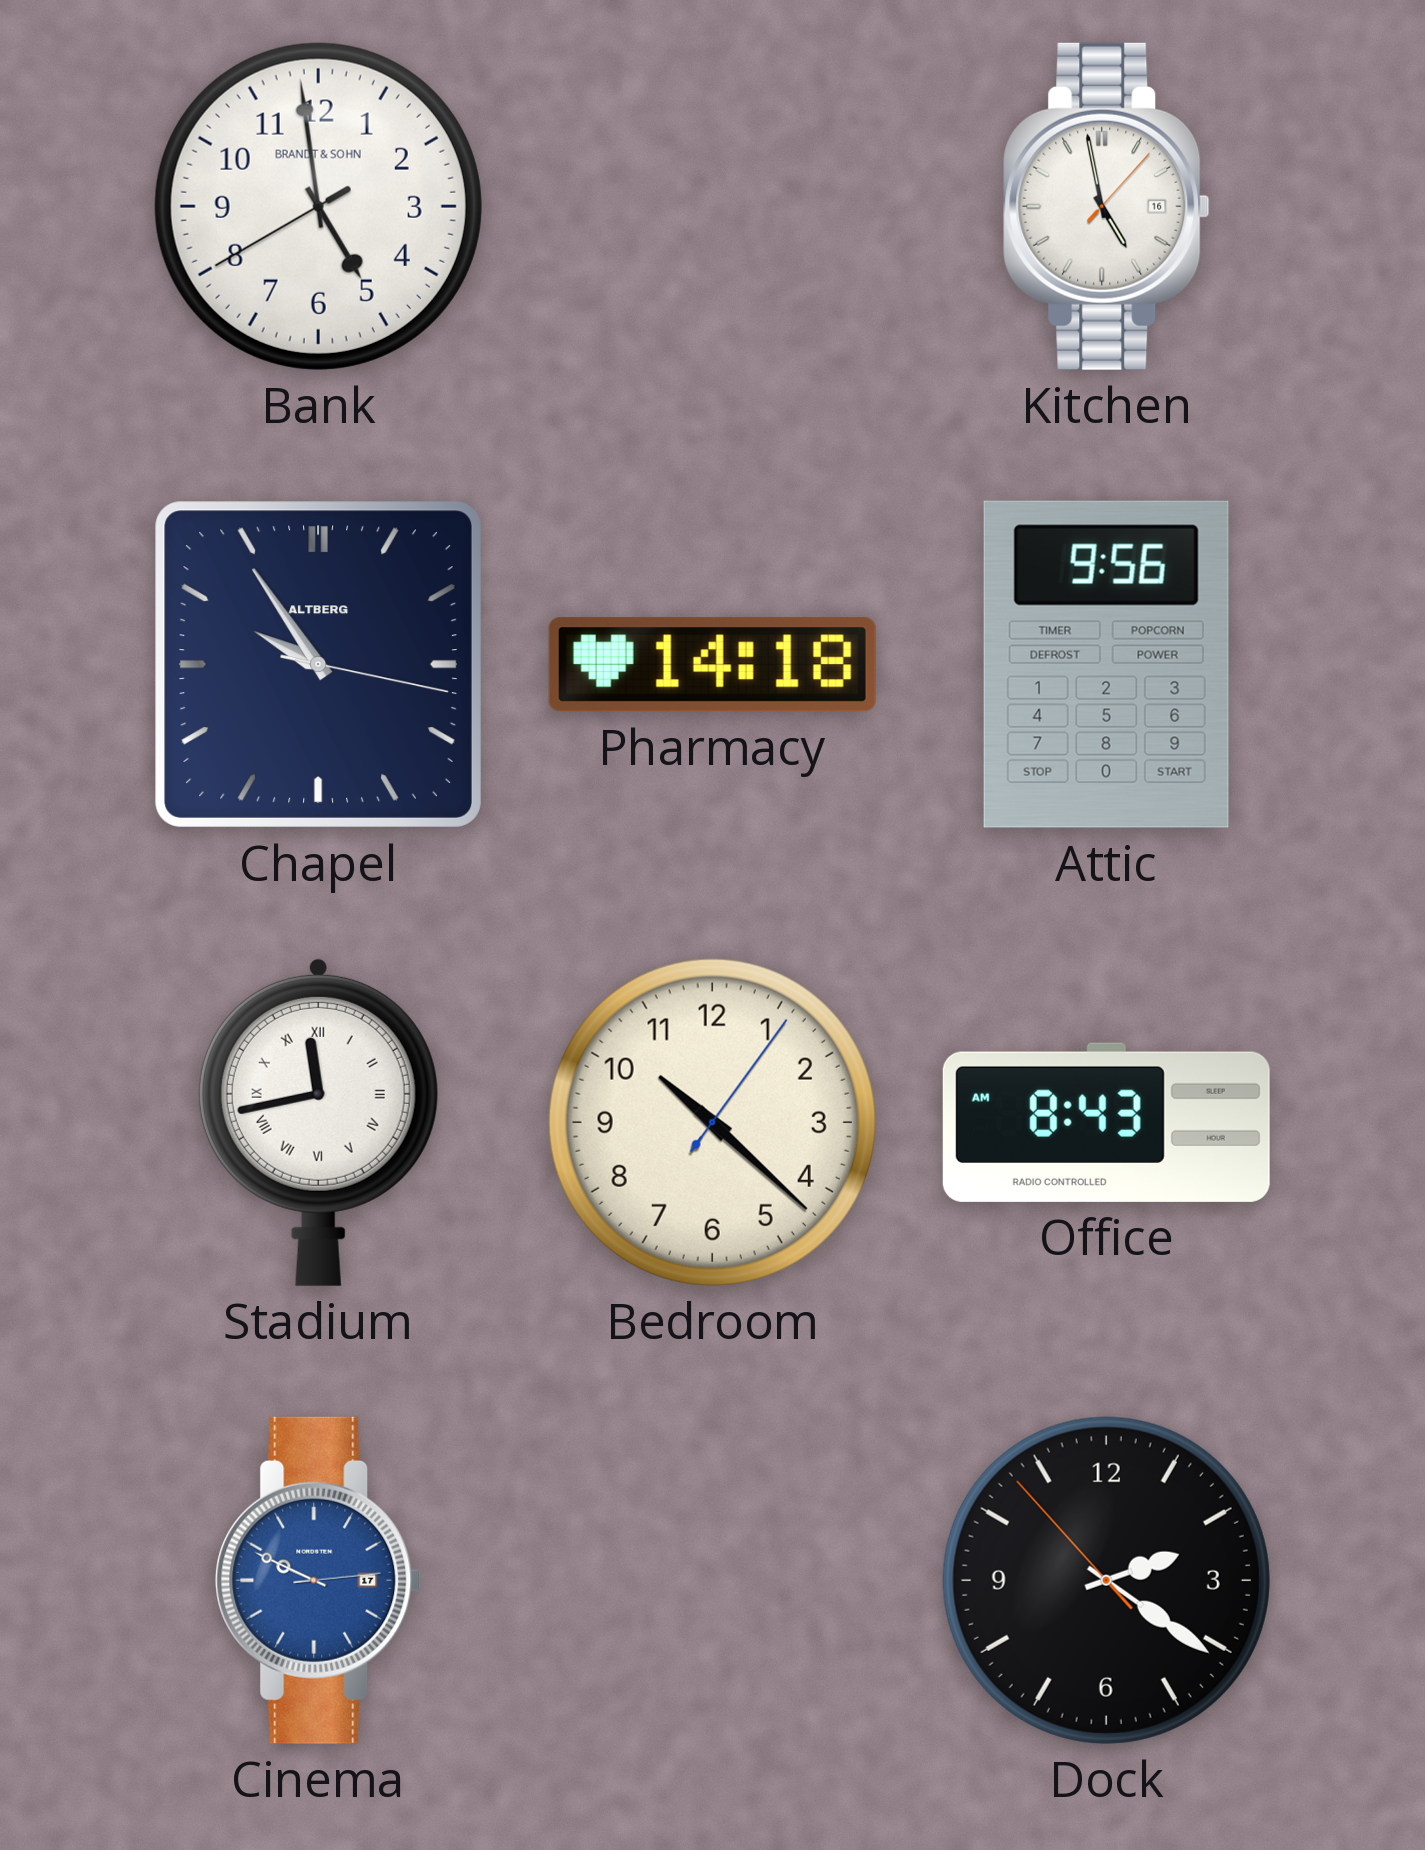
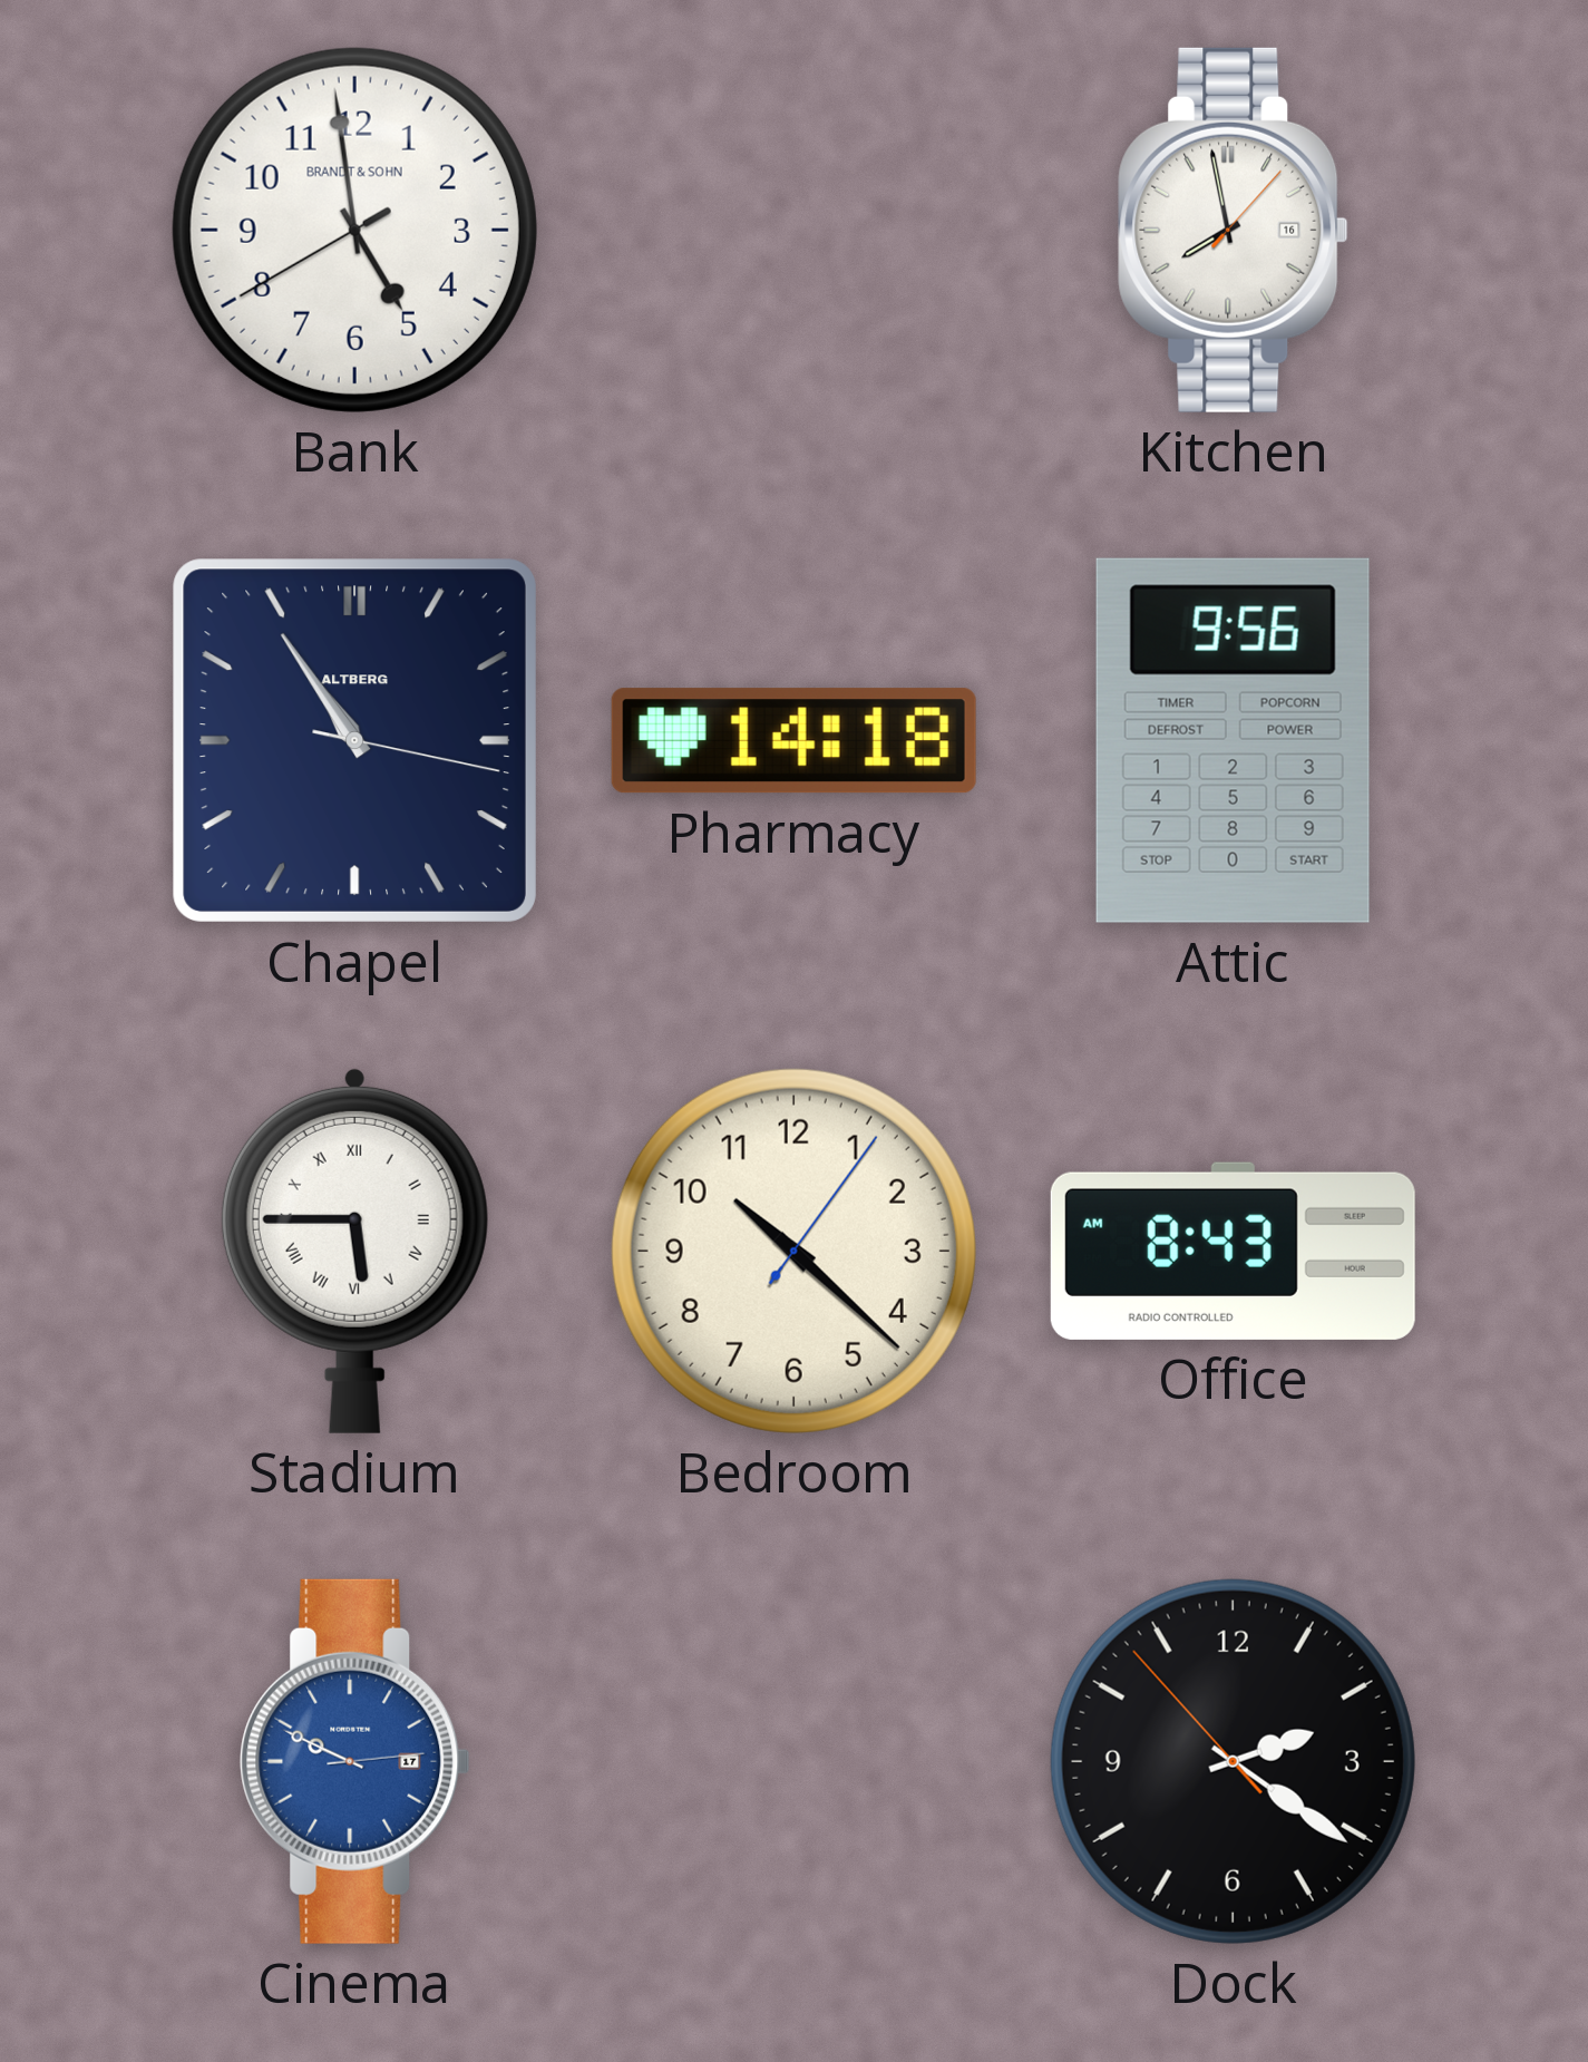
Kitchen: 4:58 -> 7:58
Chapel: 9:54 -> 10:54
Stadium: 11:43 -> 5:45
